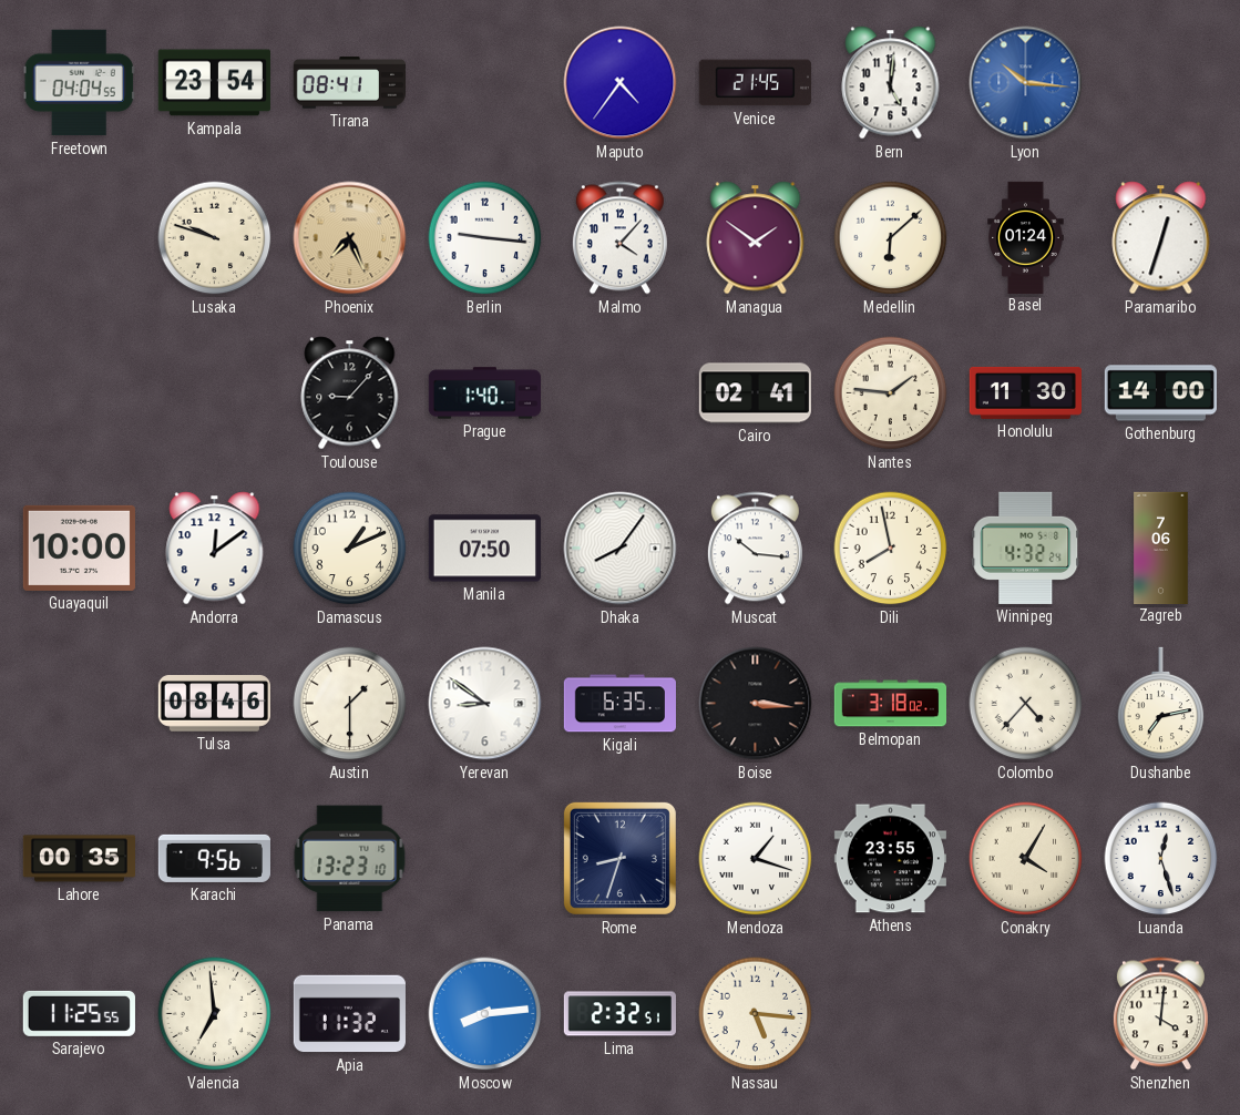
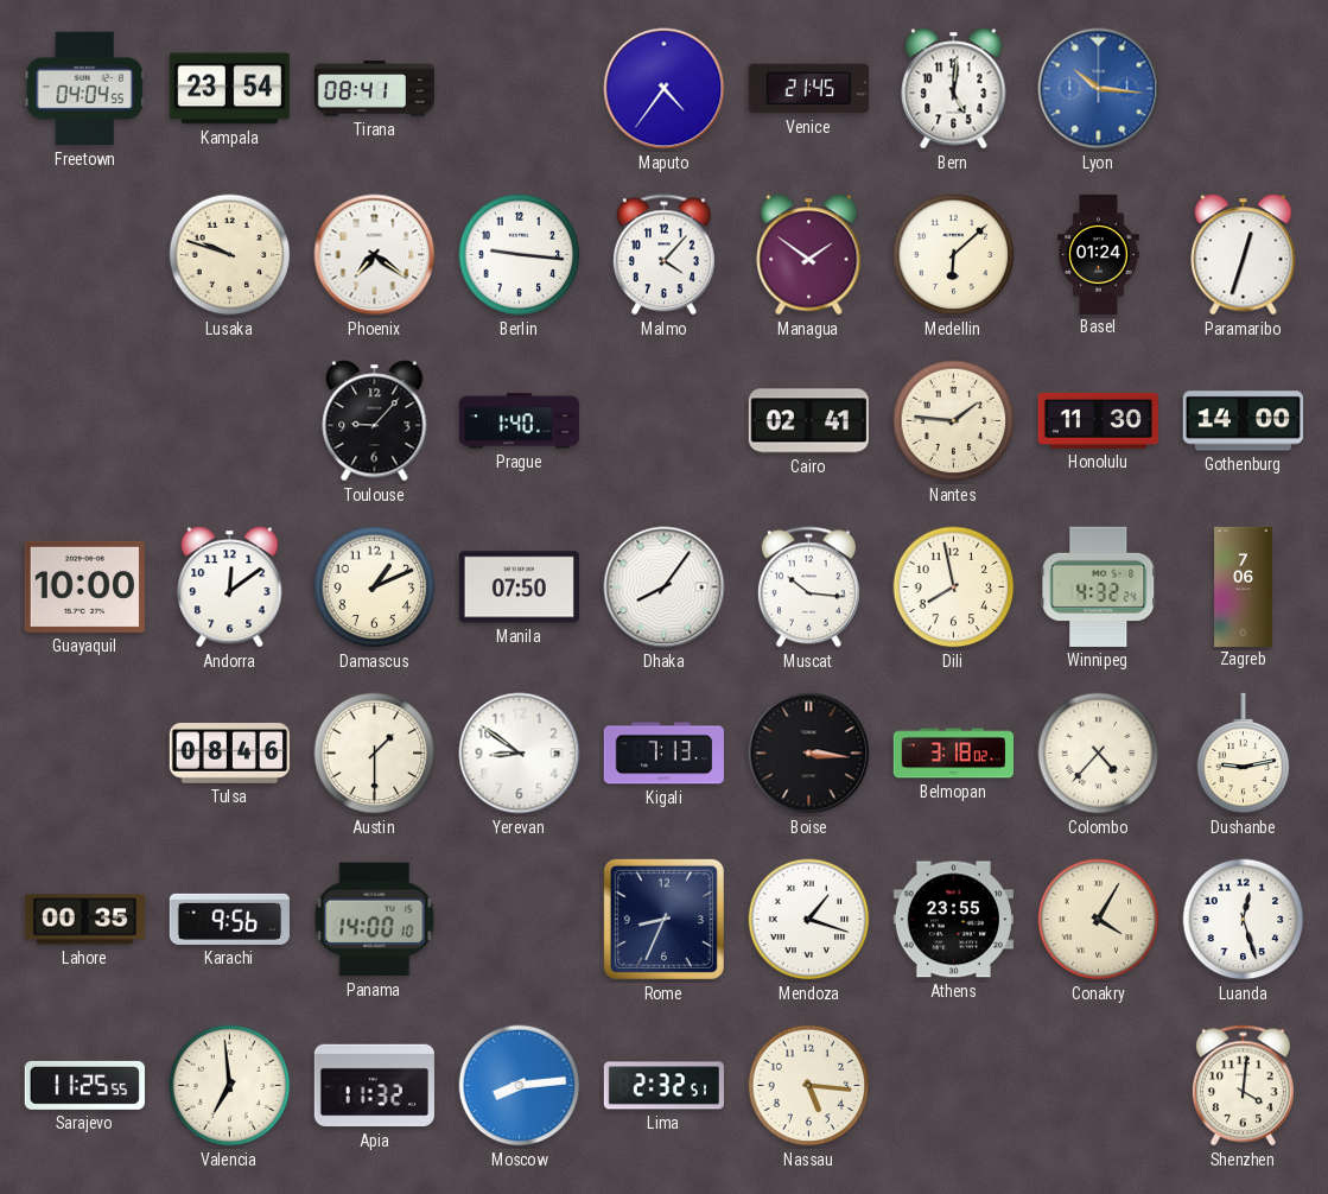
Phoenix: 7:26 -> 7:21
Phoenix dial: champagne -> white
Kigali: 6:35 -> 7:13
Dushanbe: 7:13 -> 9:13
Panama: 13:23 -> 14:00
Rome: 8:33 -> 8:34
